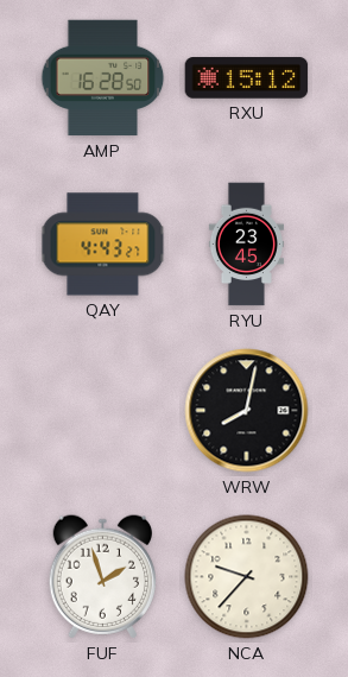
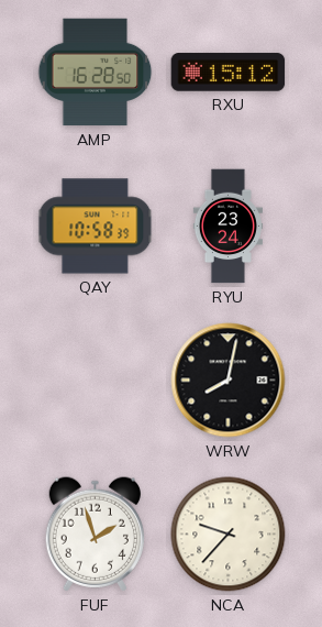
QAY: 4:43 -> 10:58
RYU: 23:45 -> 23:24
